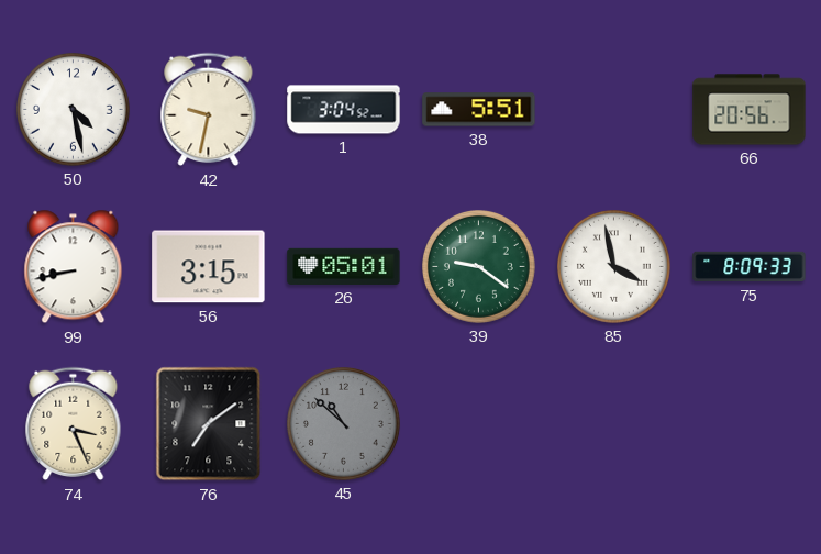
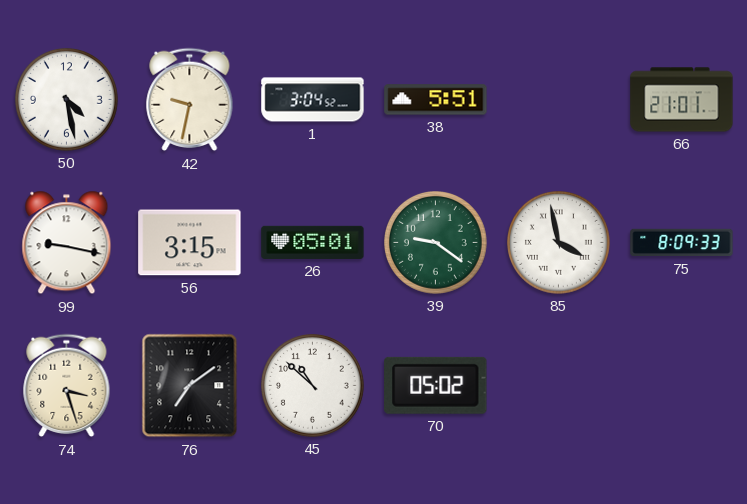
66: 20:56 -> 21:01
99: 8:43 -> 9:17
74: 3:26 -> 3:27
45 dial: grey -> white
70: none -> 05:02
